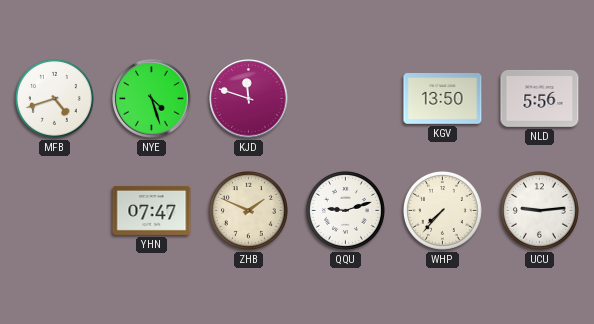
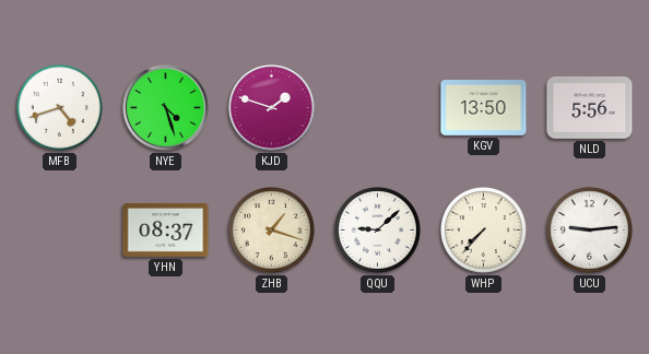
KJD: 11:48 -> 1:48
YHN: 07:47 -> 08:37
ZHB: 1:49 -> 1:18
QQU: 9:12 -> 9:08
